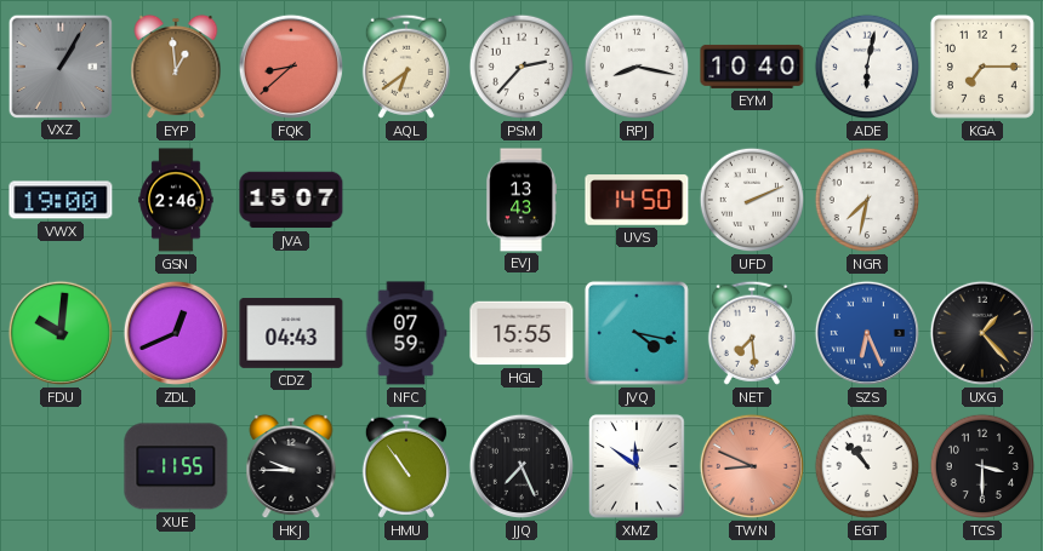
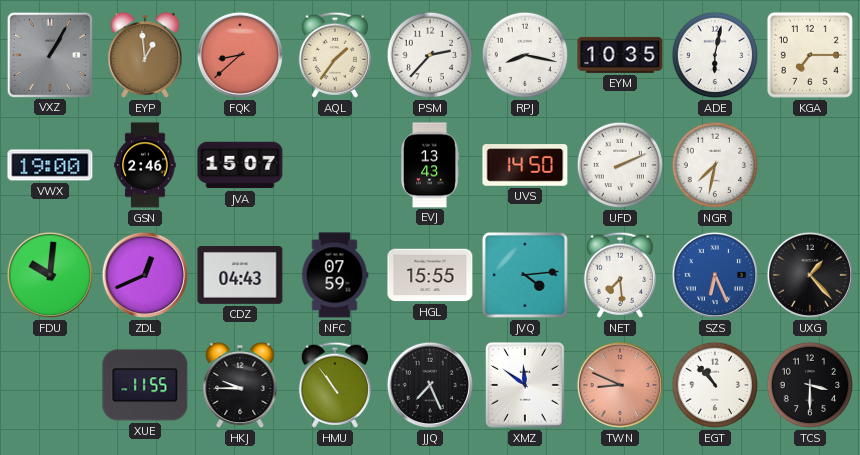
AQL: 6:39 -> 1:36
EYM: 10:40 -> 10:35
JVQ: 4:17 -> 4:14
